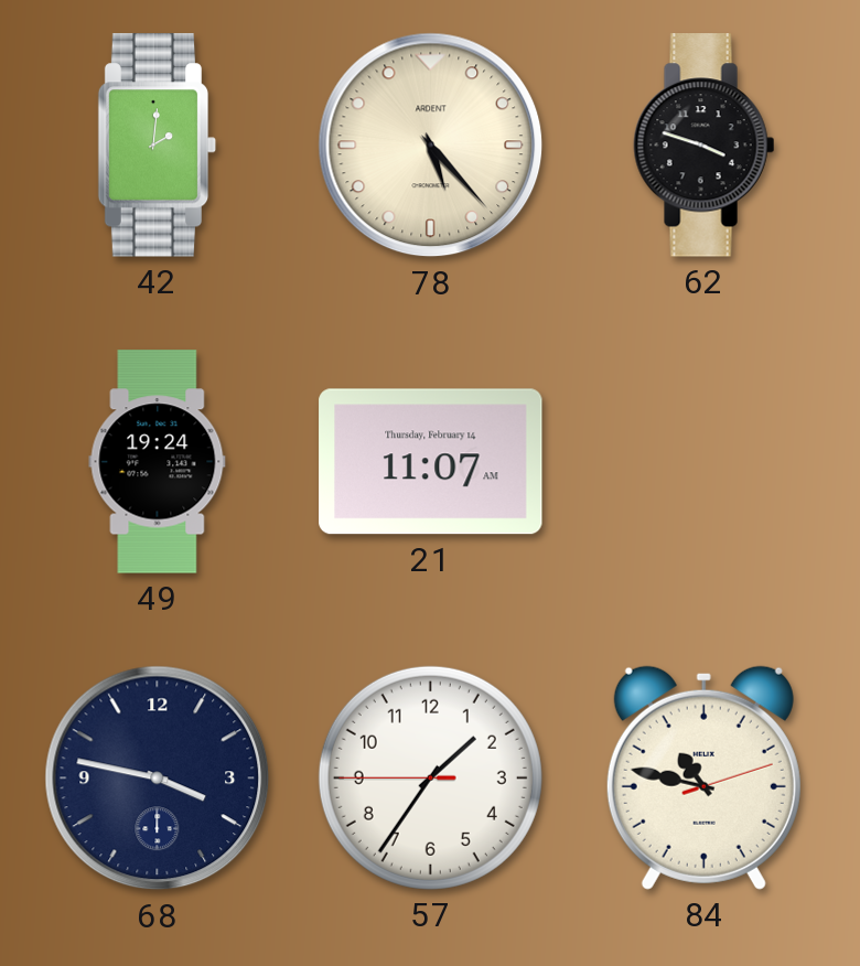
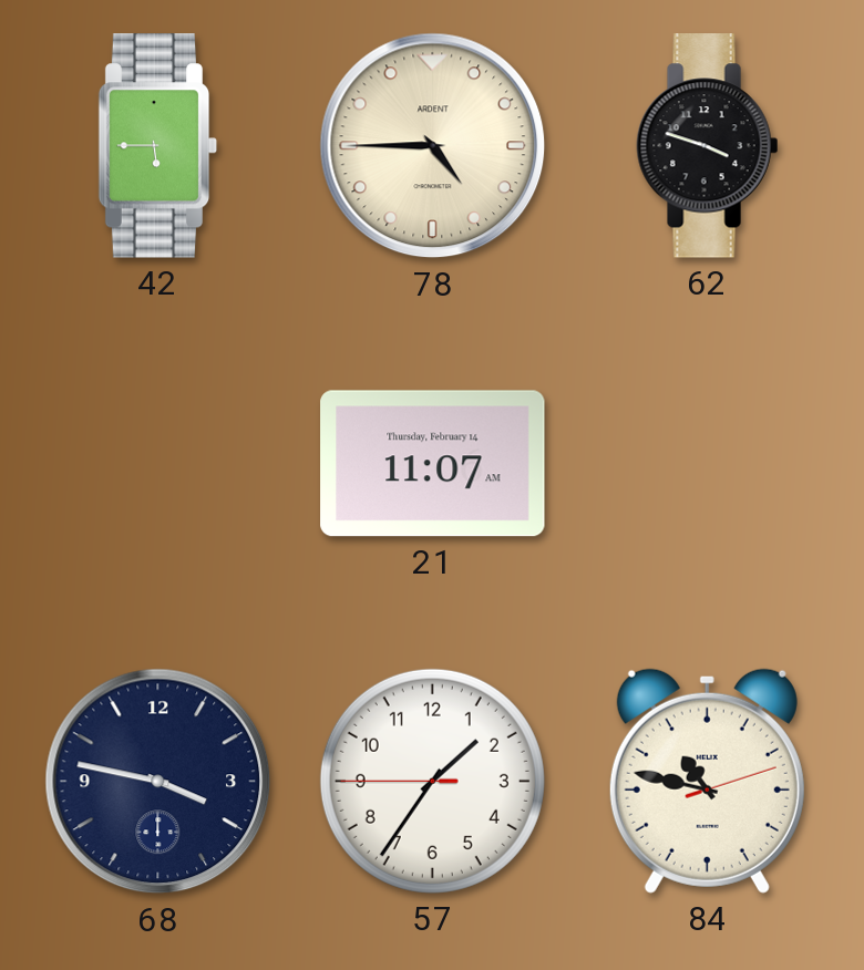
42: 2:01 -> 5:45
78: 5:23 -> 4:45
49: 19:24 -> none
